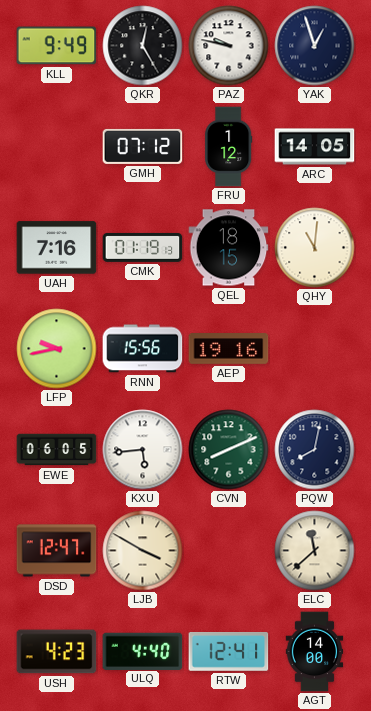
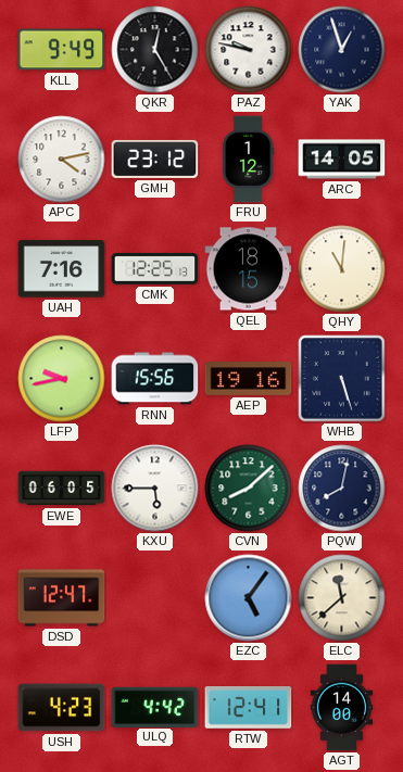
APC: none -> 4:13
GMH: 07:12 -> 23:12
CMK: 01:19 -> 12:25
WHB: none -> 5:27
KXU: 5:44 -> 5:45
CVN: 8:11 -> 8:08
LJB: 3:50 -> none
EZC: none -> 5:06
ULQ: 4:40 -> 4:42
